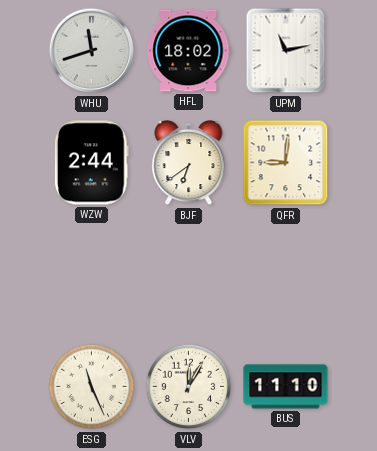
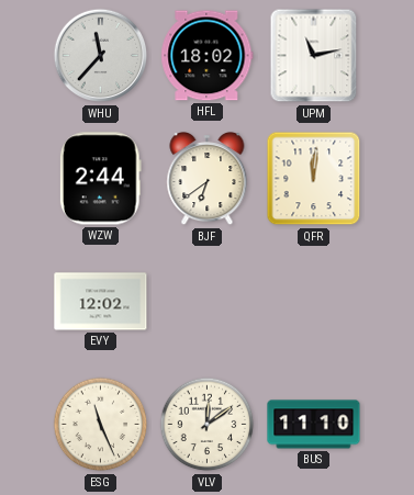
WHU: 11:42 -> 11:37
QFR: 9:01 -> 12:01
EVY: none -> 12:02
VLV: 12:05 -> 12:09
